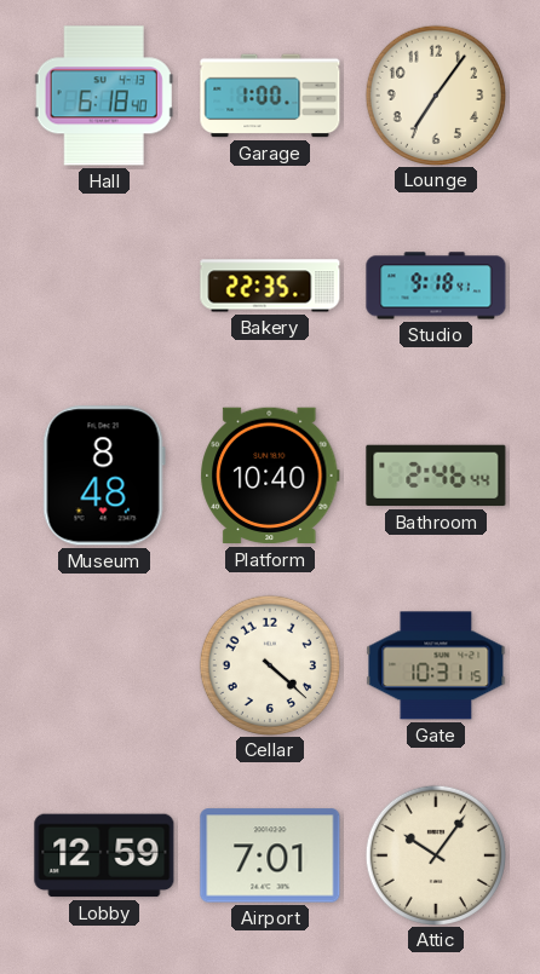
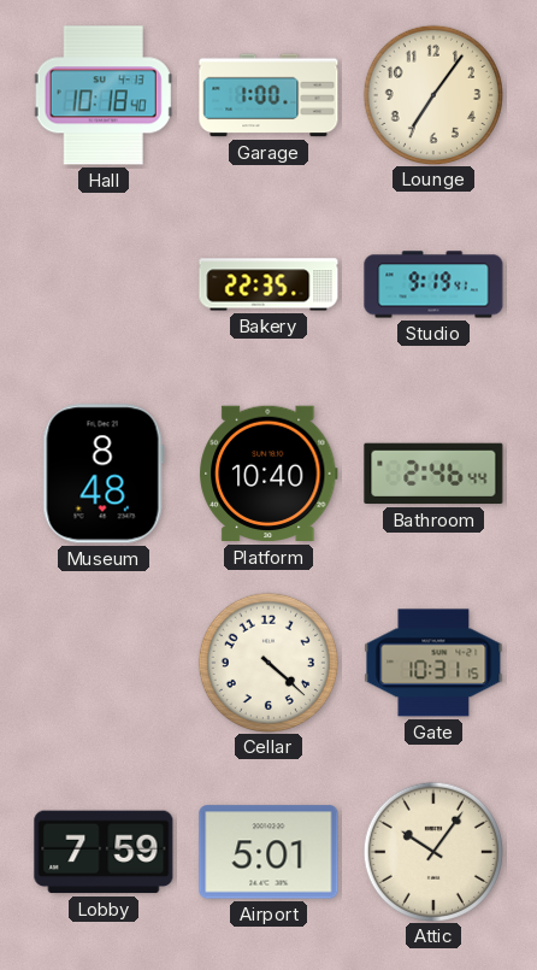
Hall: 6:18 -> 10:18
Studio: 9:18 -> 9:19
Lobby: 12:59 -> 7:59
Airport: 7:01 -> 5:01
